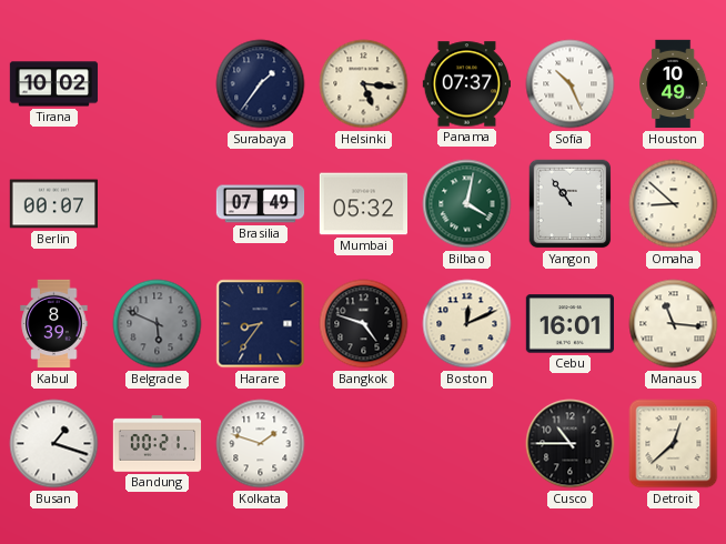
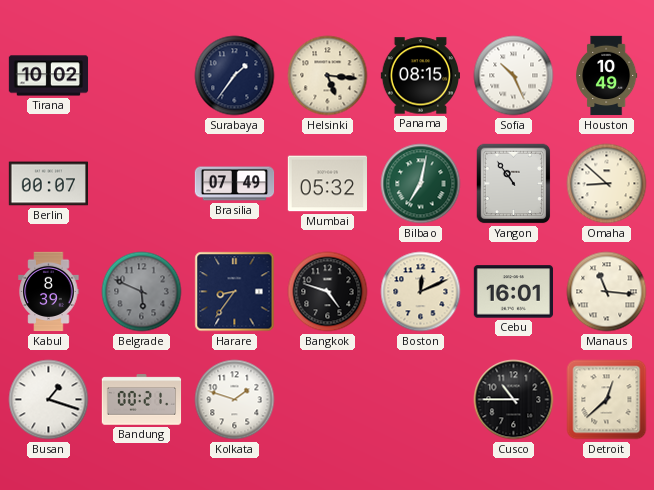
Panama: 07:37 -> 08:15
Bilbao: 4:02 -> 7:02
